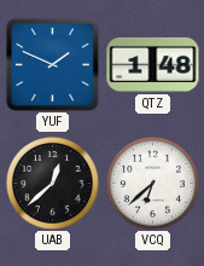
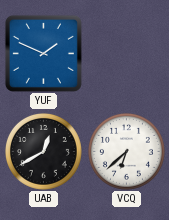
QTZ: 1:48 -> none
UAB: 12:38 -> 12:40
